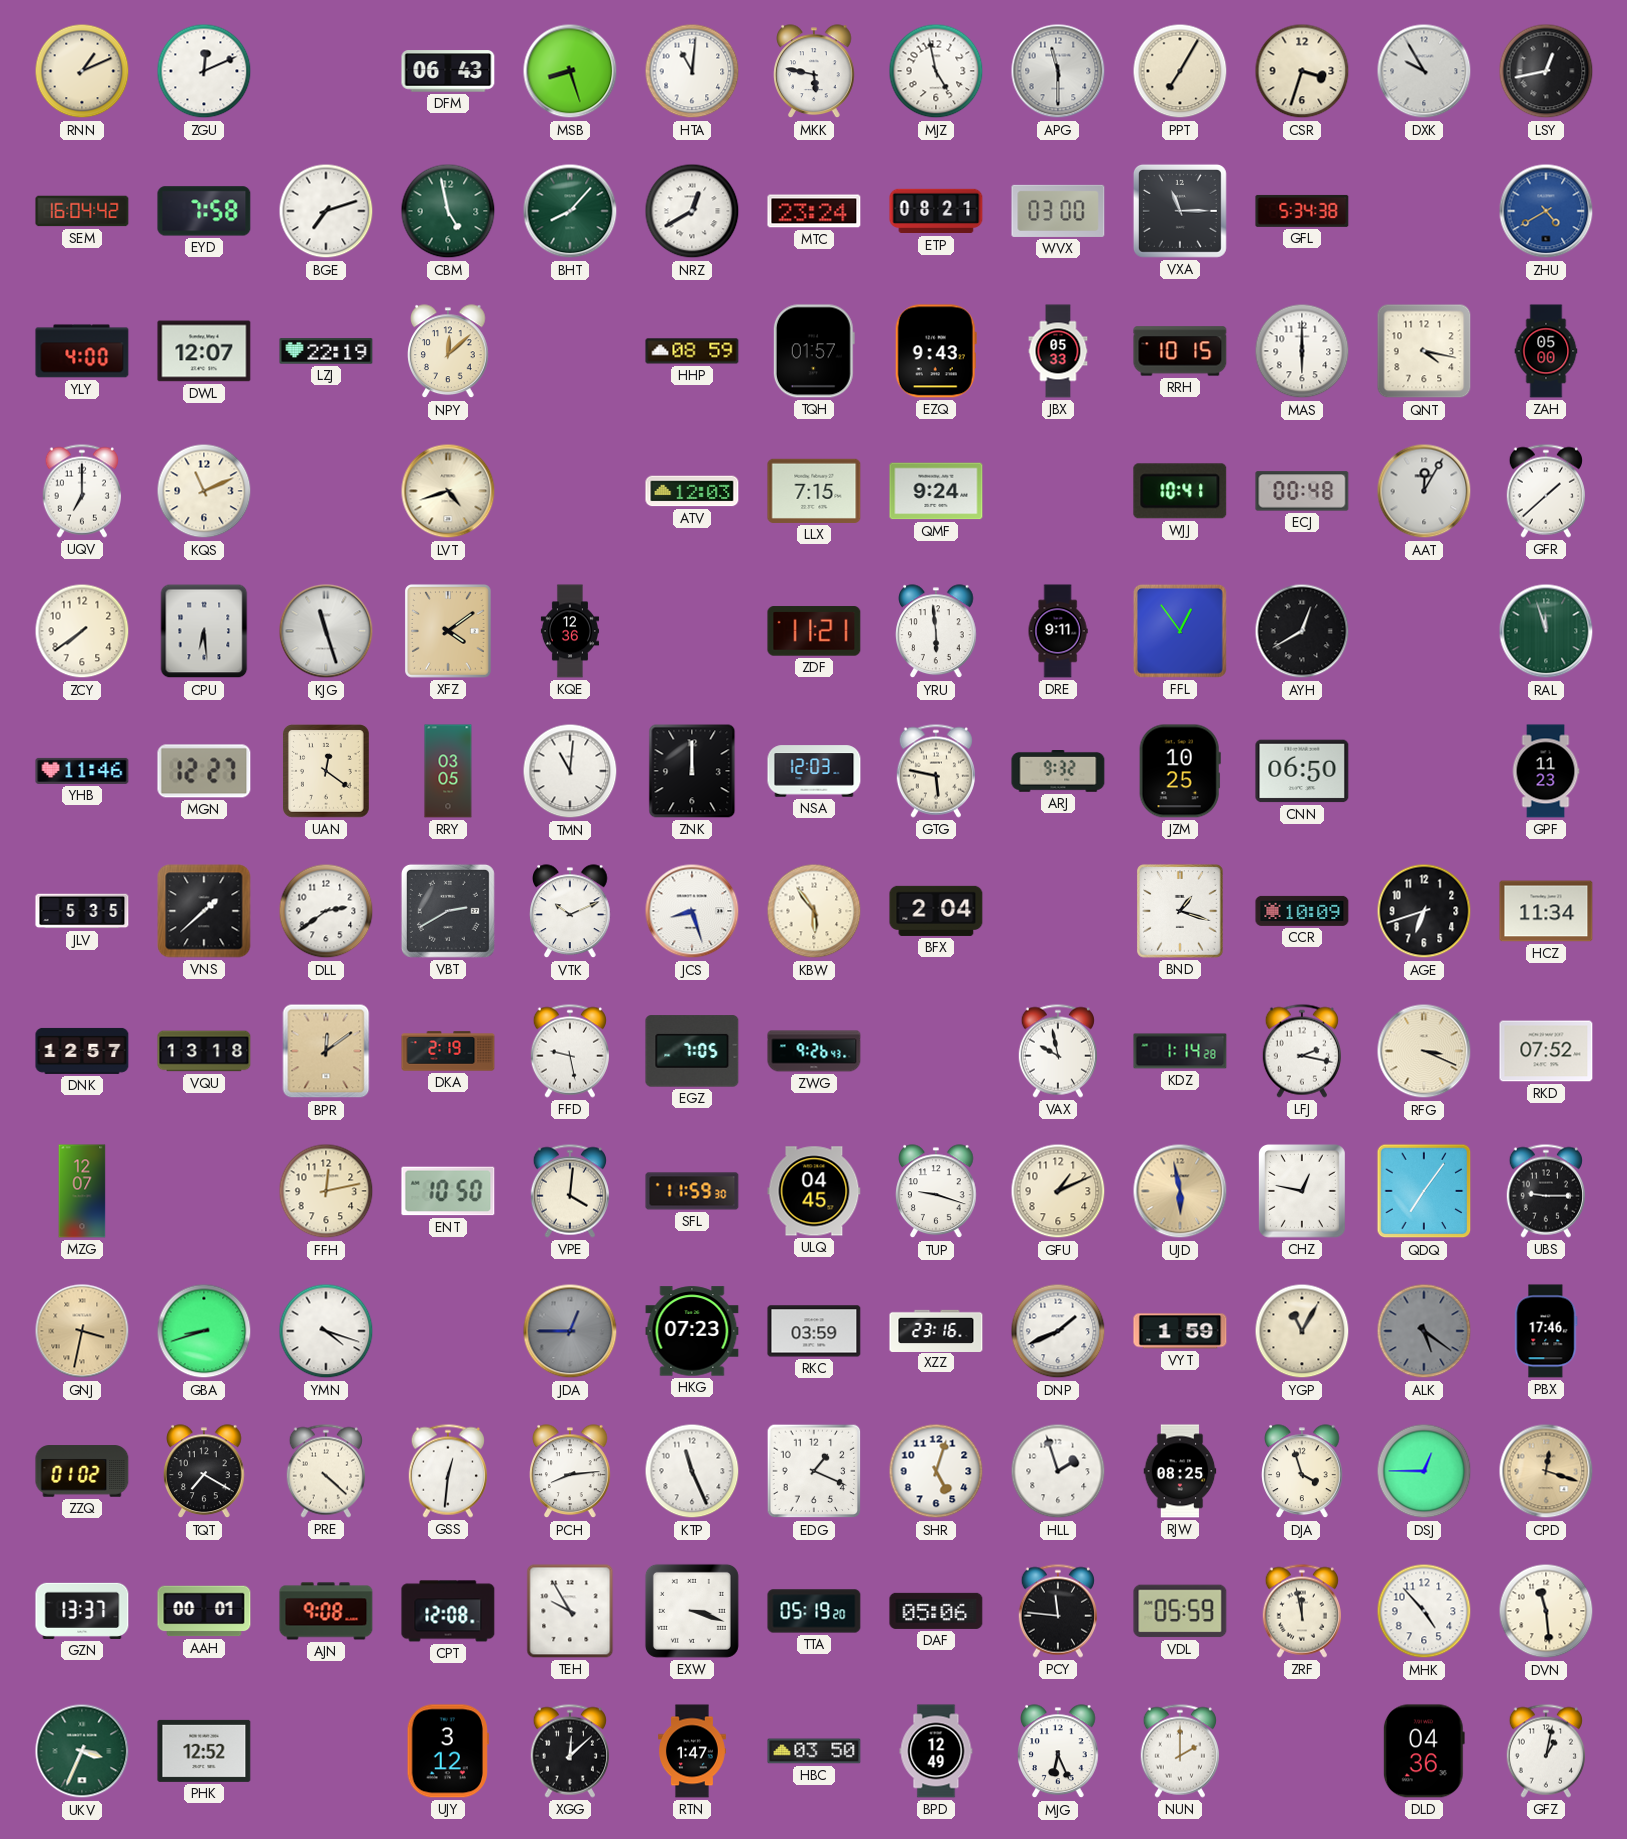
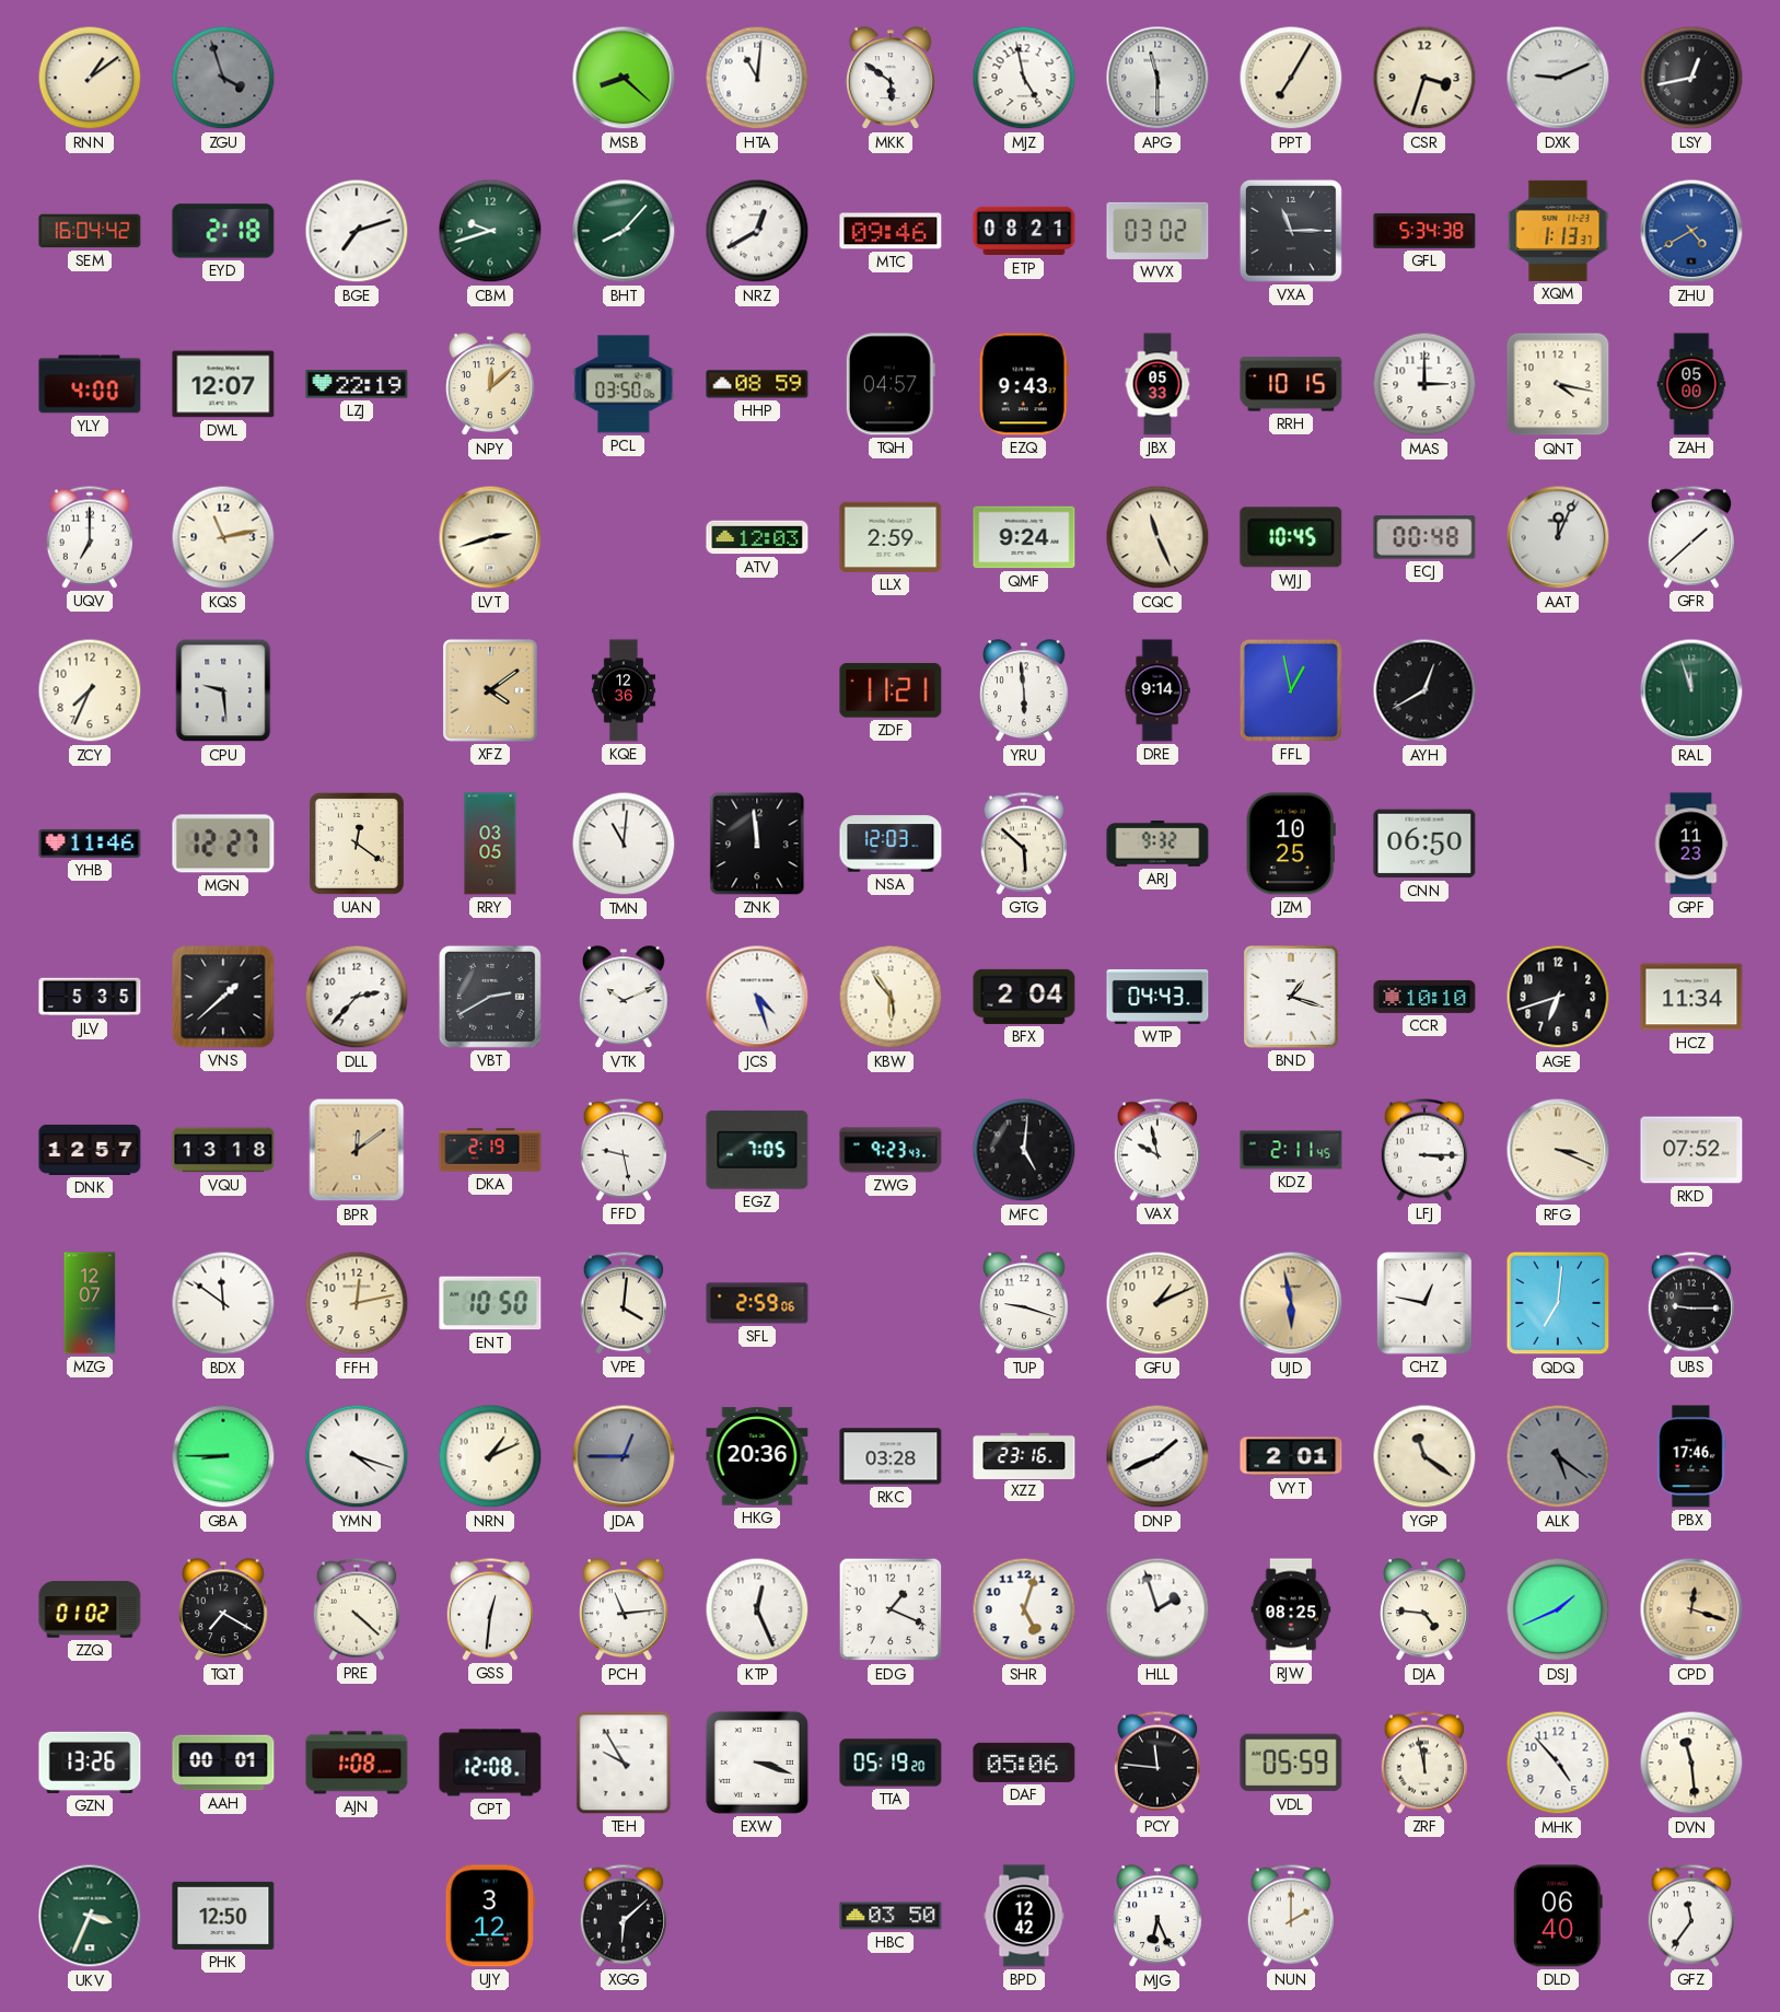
RNN: 1:11 -> 1:09
ZGU: 12:11 -> 3:57
ZGU dial: white -> grey
DFM: 06:43 -> none
MSB: 8:27 -> 8:22
MKK: 5:47 -> 5:51
DXK: 9:55 -> 9:11
EYD: 7:58 -> 2:18
CBM: 4:58 -> 9:42
MTC: 23:24 -> 09:46
WVX: 03:00 -> 03:02
XQM: none -> 1:13
PCL: none -> 03:50
TQH: 01:57 -> 04:57
MAS: 6:00 -> 3:00
KQS: 11:11 -> 11:13
LVT: 4:42 -> 2:42
LLX: 7:15 -> 2:59
CQC: none -> 11:26
WJJ: 10:41 -> 10:45
AAT: 12:05 -> 12:04
ZCY: 7:39 -> 7:34
CPU: 6:29 -> 9:29
KJG: 11:27 -> none
DRE: 9:11 -> 9:14
FFL: 12:54 -> 12:58
ZNK: 12:00 -> 11:59
GTG: 5:47 -> 5:52
DLL: 2:39 -> 2:37
JCS: 8:27 -> 4:27
WTP: none -> 04:43
CCR: 10:09 -> 10:10
ZWG: 9:26 -> 9:23
MFC: none -> 5:01
KDZ: 1:14 -> 2:11
LFJ: 2:17 -> 3:15
BDX: none -> 11:51
SFL: 11:59 -> 2:59
ULQ: 04:45 -> none
QDQ: 7:06 -> 7:01
GNJ: 3:32 -> none
GBA: 8:42 -> 8:45
NRN: none -> 1:11
HKG: 07:23 -> 20:36
RKC: 03:59 -> 03:28
VYT: 1:59 -> 2:01
YGP: 11:05 -> 11:21
PCH: 8:14 -> 11:14
KTP: 11:26 -> 12:26
DJA: 3:57 -> 4:46
DSJ: 12:45 -> 1:41
GZN: 13:37 -> 13:26
AJN: 9:08 -> 1:08
PHK: 12:52 -> 12:50
XGG: 12:08 -> 6:08
RTN: 1:47 -> none
BPD: 12:49 -> 12:42
DLD: 04:36 -> 06:40
GFZ: 1:02 -> 11:36
